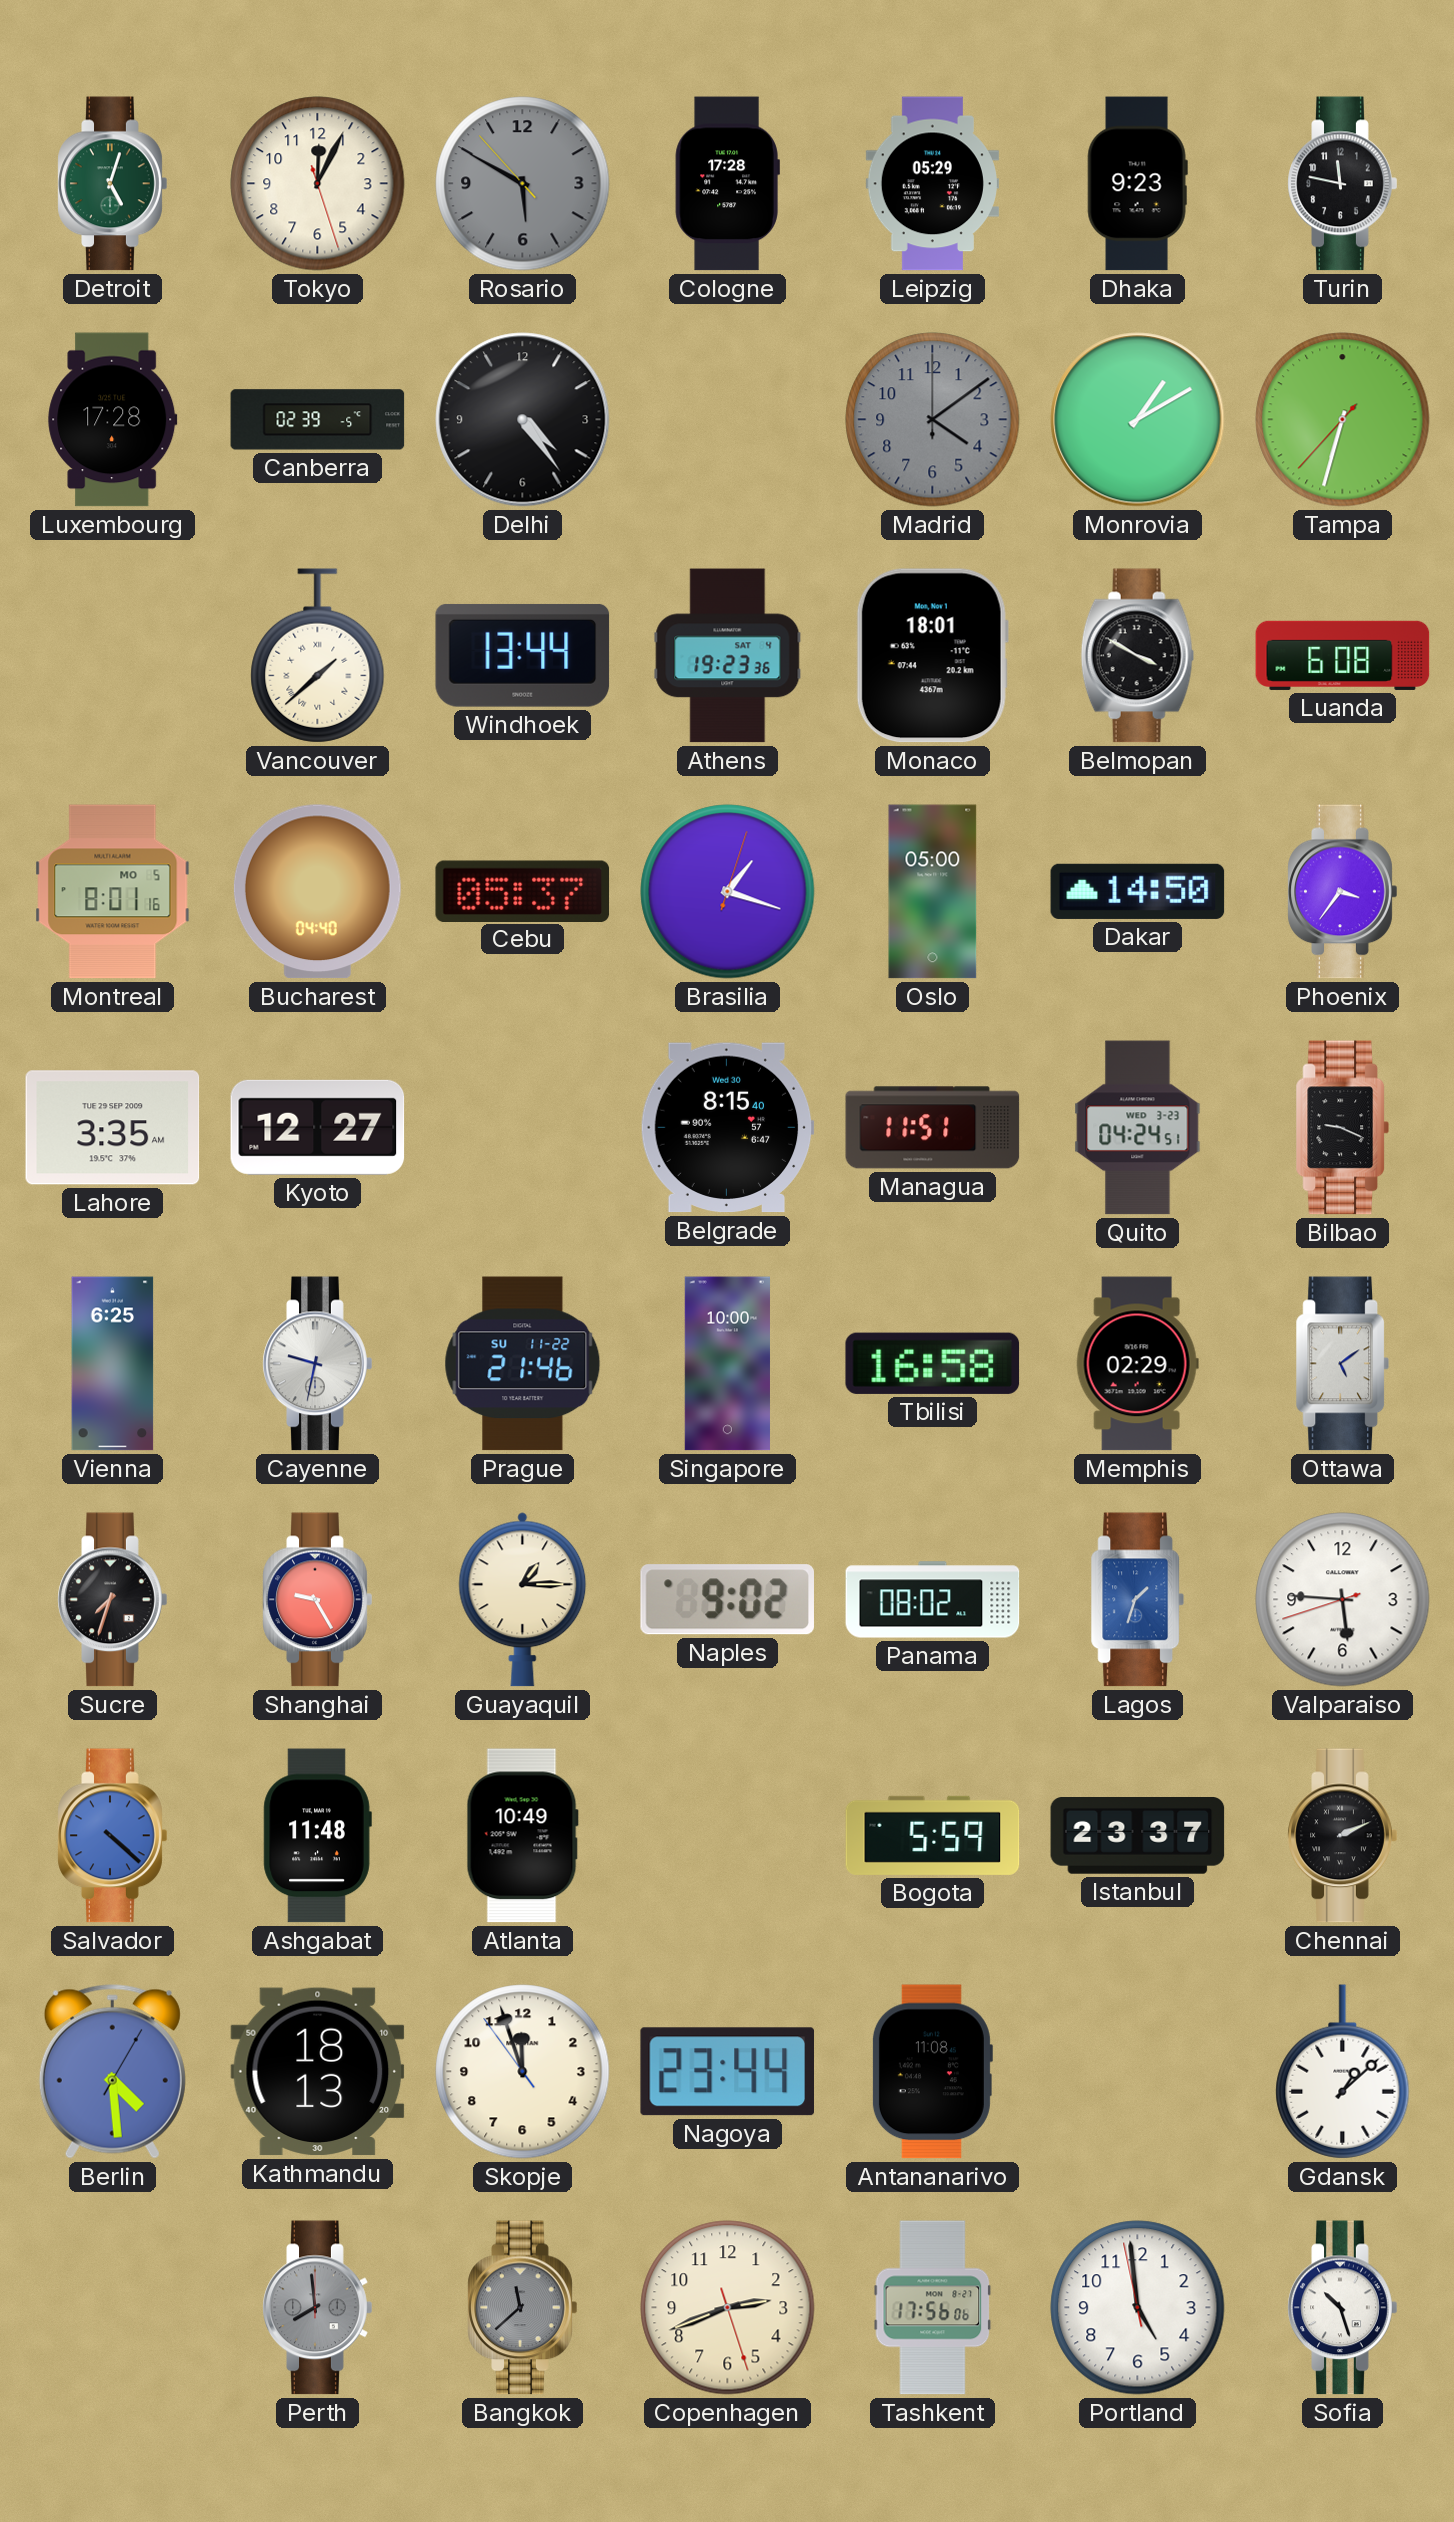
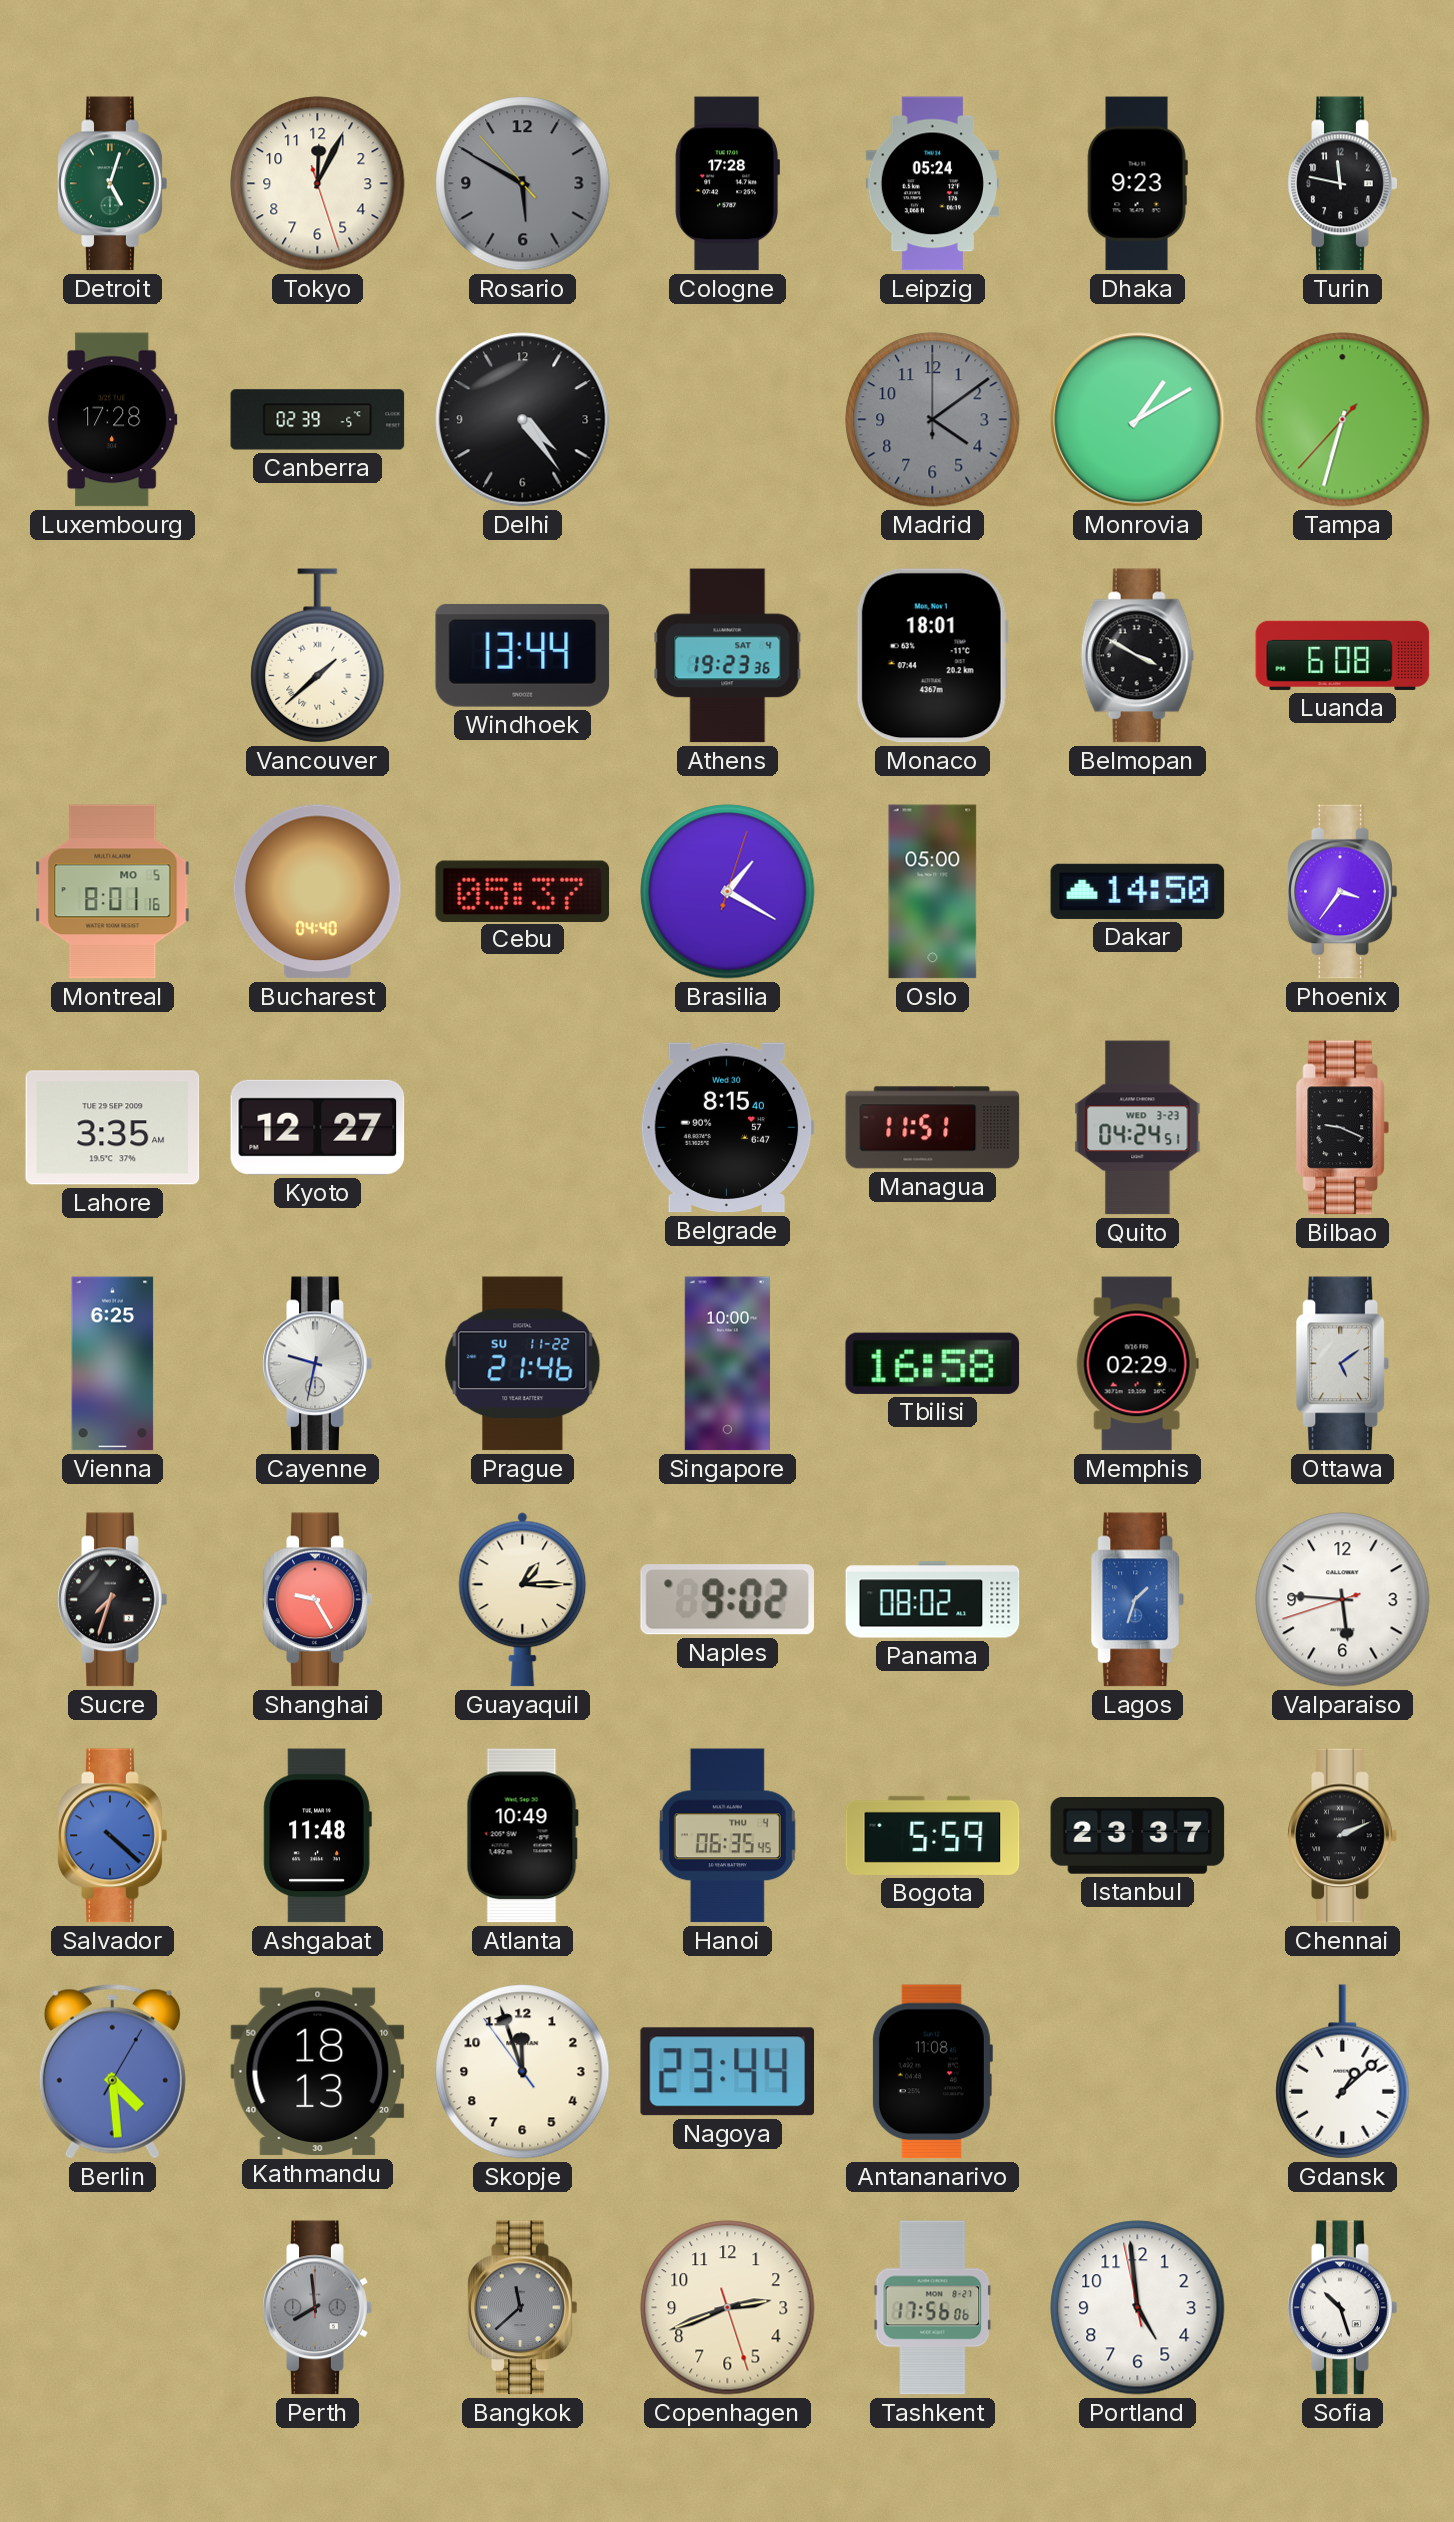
Leipzig: 05:29 -> 05:24
Brasilia: 1:18 -> 1:20
Hanoi: none -> 06:35
